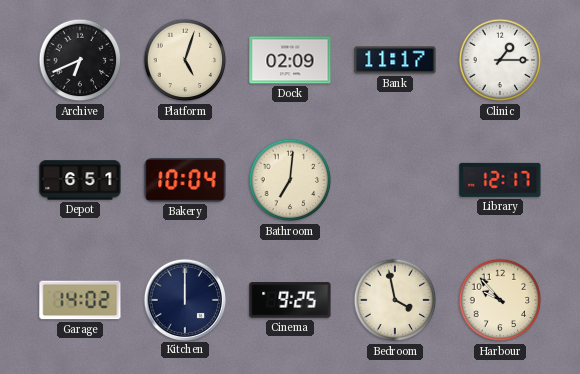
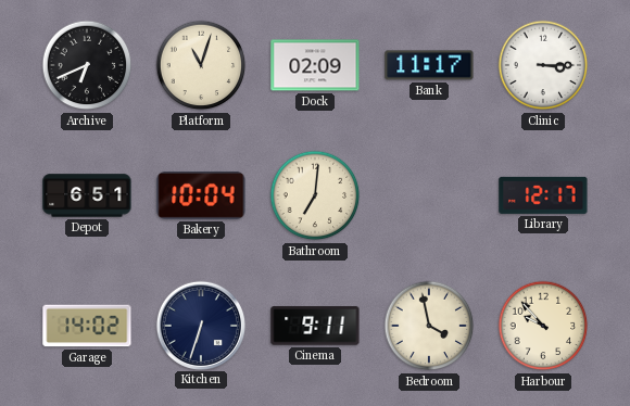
Platform: 5:03 -> 11:03
Clinic: 1:15 -> 3:15
Kitchen: 12:00 -> 6:33
Cinema: 9:25 -> 9:11
